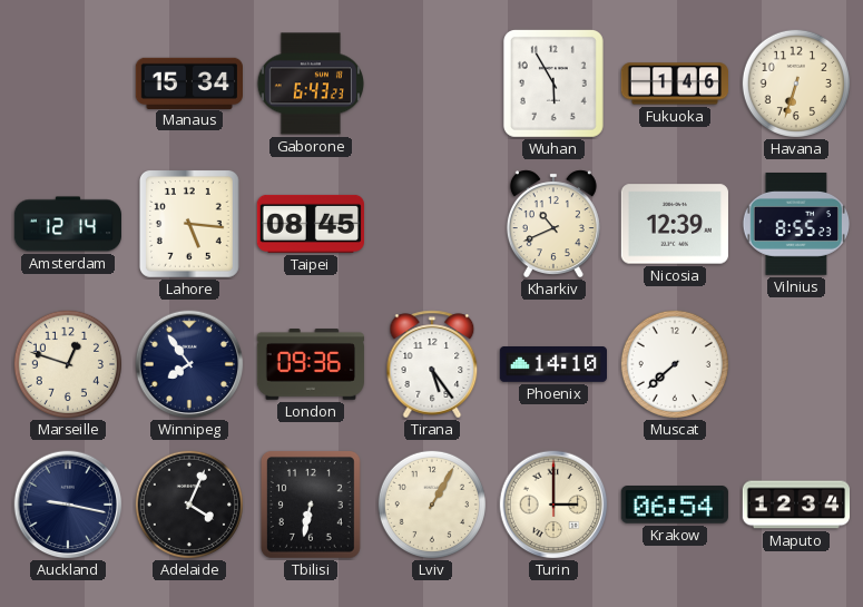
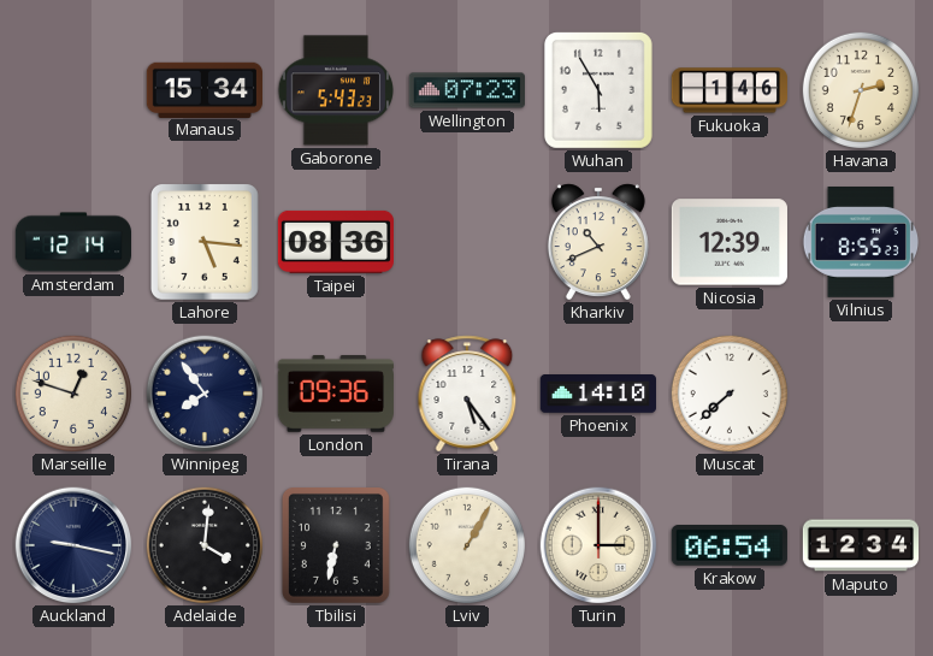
Gaborone: 6:43 -> 5:43
Wellington: none -> 07:23
Havana: 6:33 -> 2:33
Taipei: 08:45 -> 08:36
Adelaide: 4:04 -> 4:01
